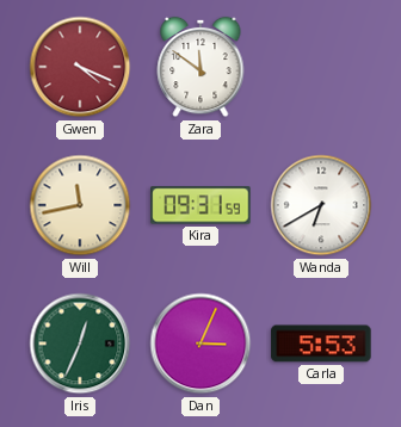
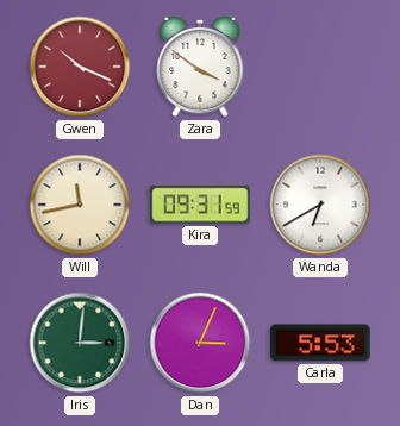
Gwen: 4:19 -> 10:19
Zara: 11:51 -> 3:51
Iris: 12:34 -> 3:01
